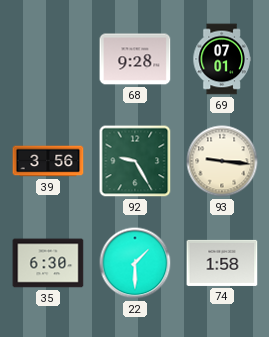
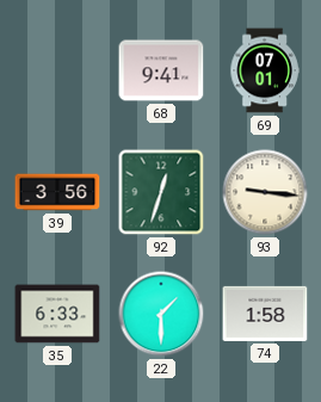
68: 9:28 -> 9:41
92: 9:25 -> 12:33
35: 6:30 -> 6:33
